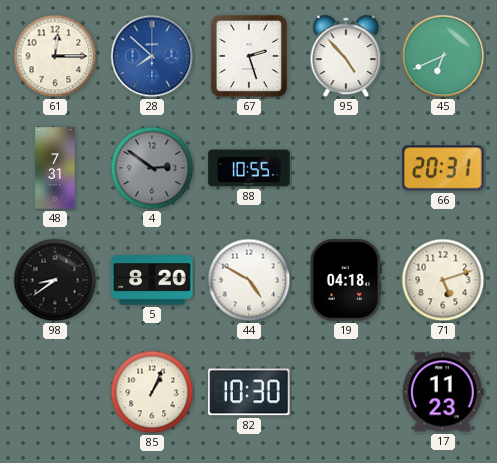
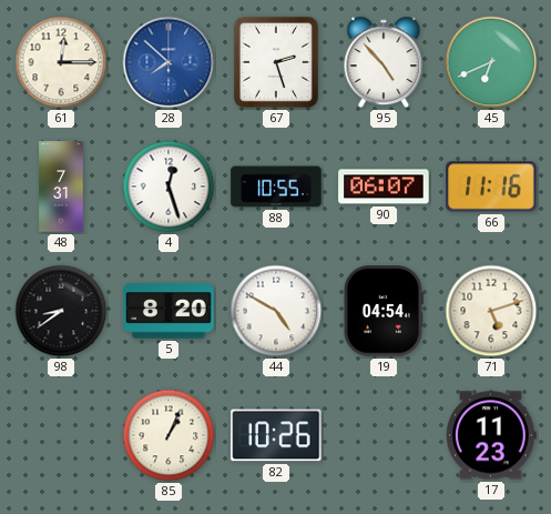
4: 2:51 -> 12:27
4 dial: grey -> white
90: none -> 06:07
66: 20:31 -> 11:16
19: 04:18 -> 04:54
82: 10:30 -> 10:26
